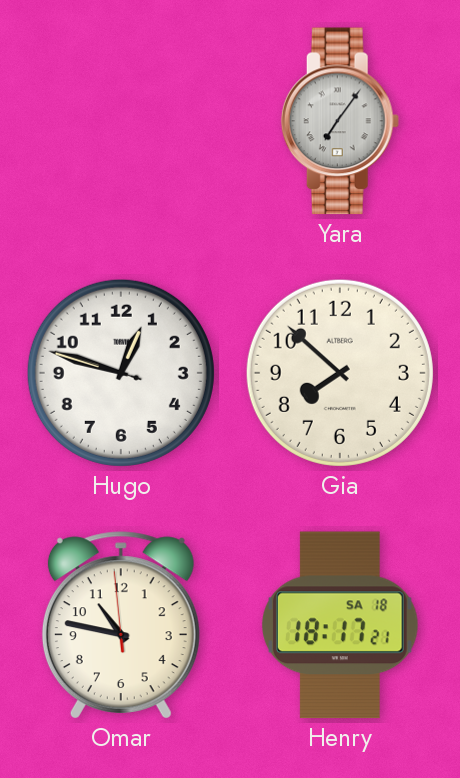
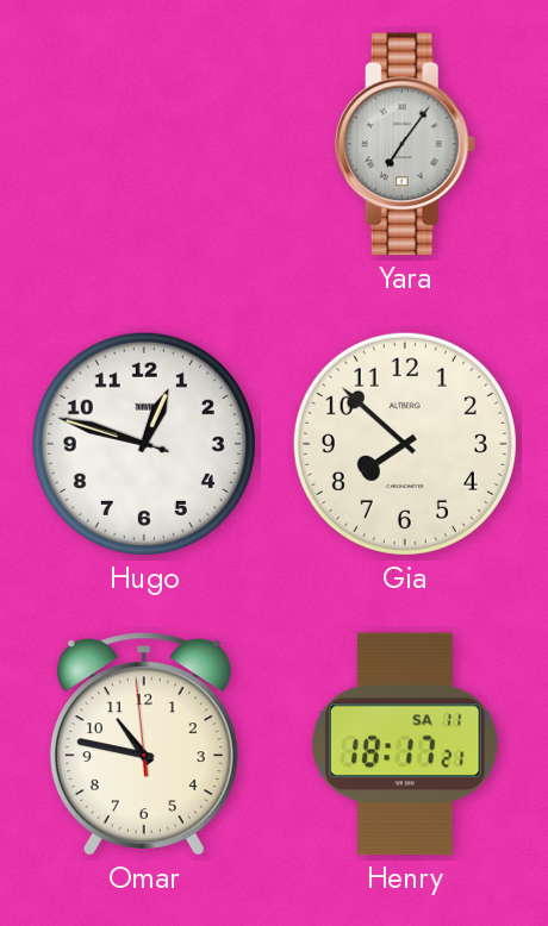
Henry date: SA 18 -> SA 11
